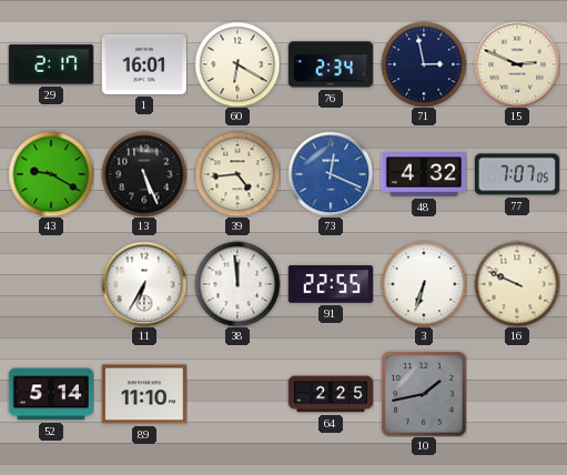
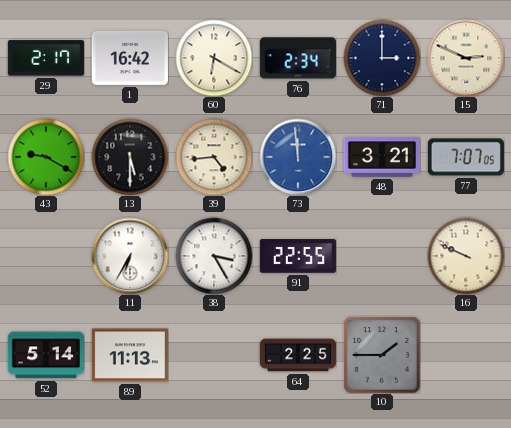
1: 16:01 -> 16:42
71: 2:58 -> 3:00
13: 5:26 -> 5:30
73: 12:19 -> 11:59
48: 4:32 -> 3:21
38: 11:59 -> 3:25
3: 6:33 -> none
89: 11:10 -> 11:13
10: 1:43 -> 1:45
